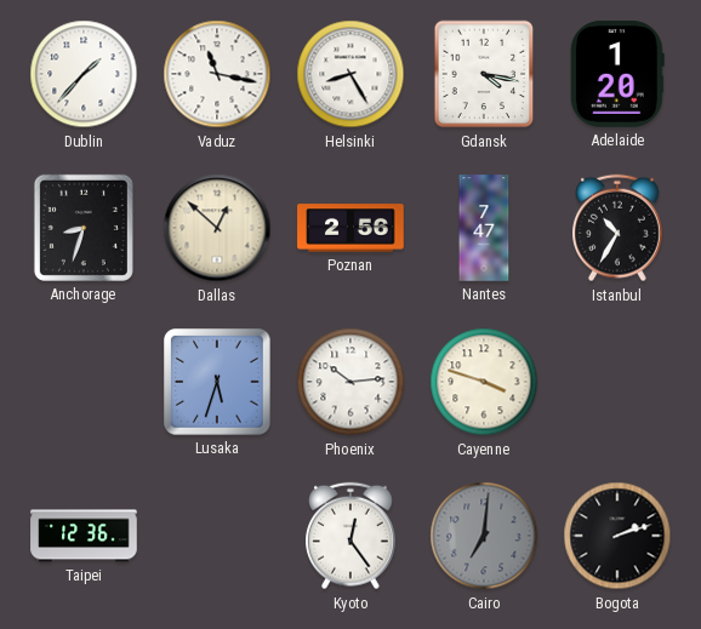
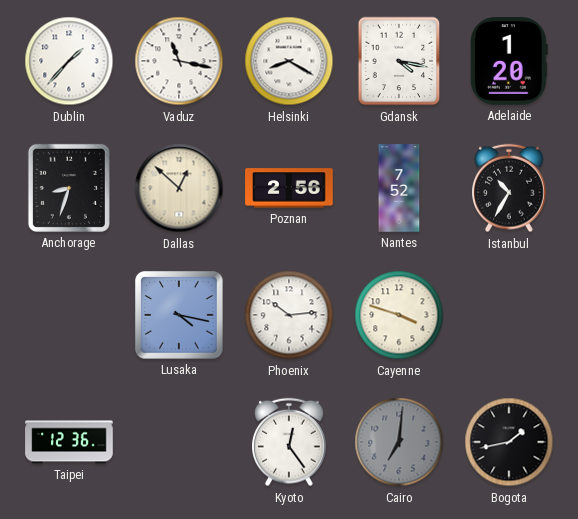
Helsinki: 8:25 -> 8:20
Nantes: 7:47 -> 7:52
Lusaka: 5:33 -> 4:17
Bogota: 2:12 -> 1:43
